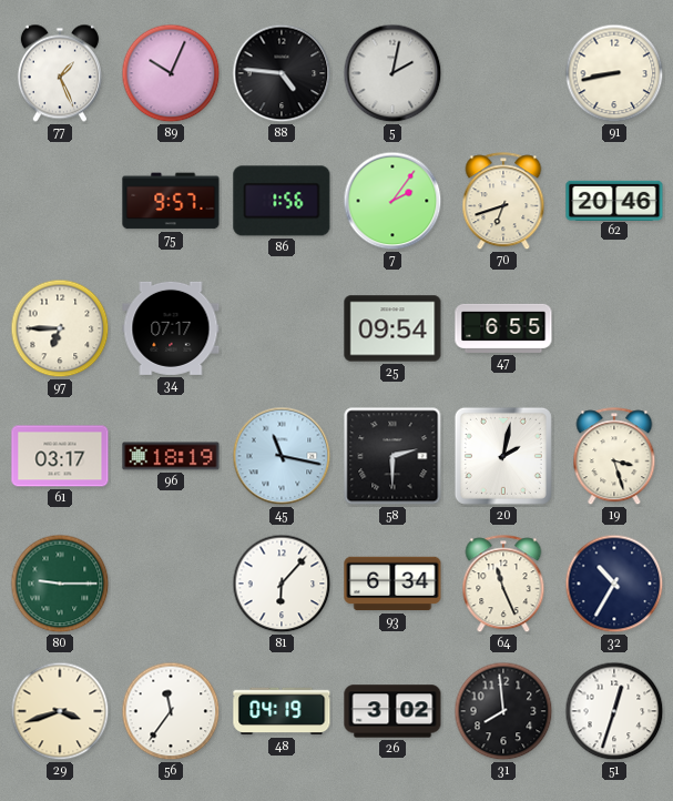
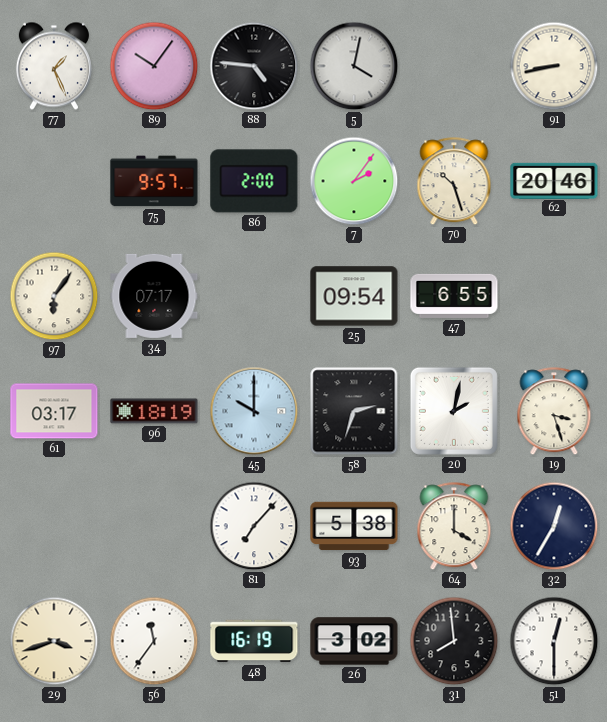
89: 10:04 -> 10:06
5: 2:02 -> 4:02
86: 1:56 -> 2:00
70: 6:42 -> 10:27
97: 6:45 -> 6:06
45: 11:17 -> 10:00
58: 2:30 -> 2:33
80: 9:15 -> none
81: 6:07 -> 7:07
93: 6:34 -> 5:38
64: 11:26 -> 4:00
32: 10:35 -> 12:35
48: 04:19 -> 16:19
51: 12:33 -> 12:30
